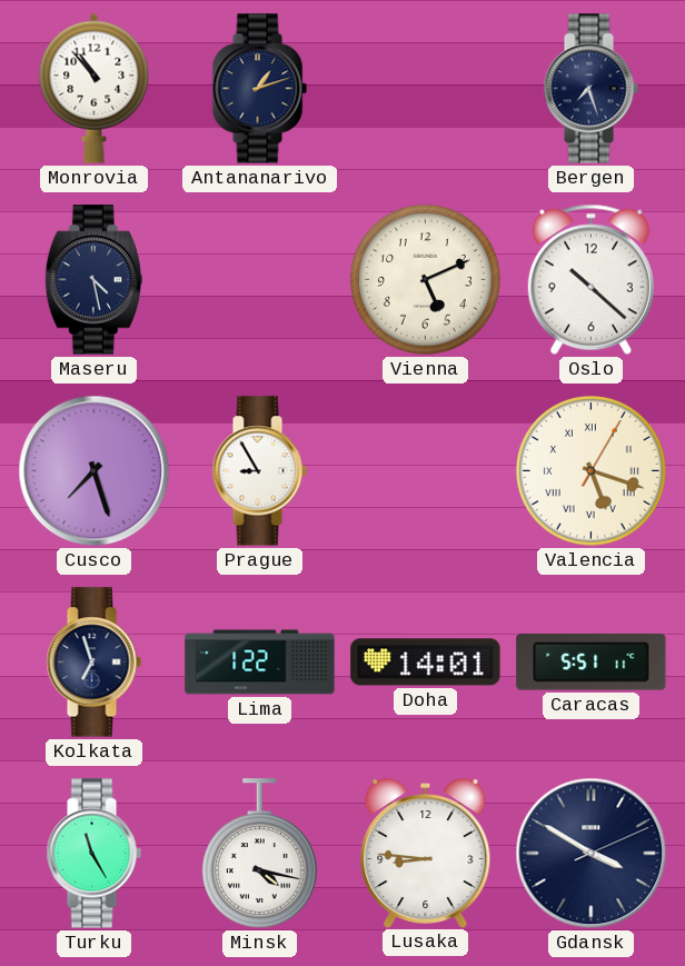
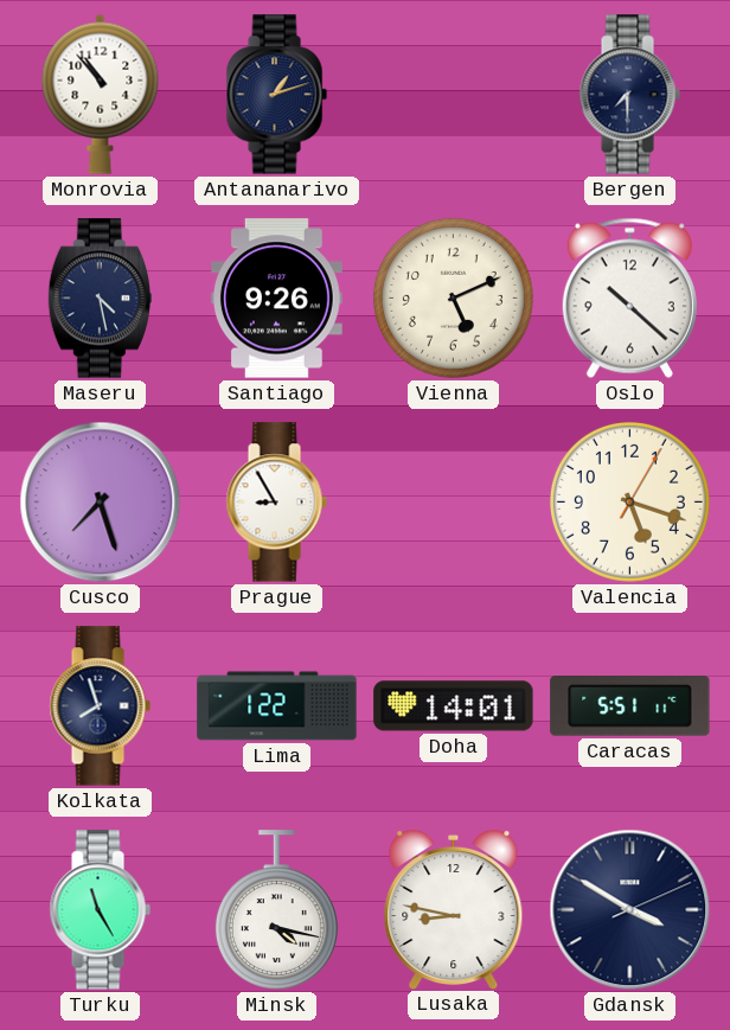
Bergen: 7:27 -> 7:30
Santiago: none -> 9:26
Valencia numerals: Roman -> Arabic
Kolkata: 6:57 -> 7:57
Lusaka: 8:46 -> 8:47
